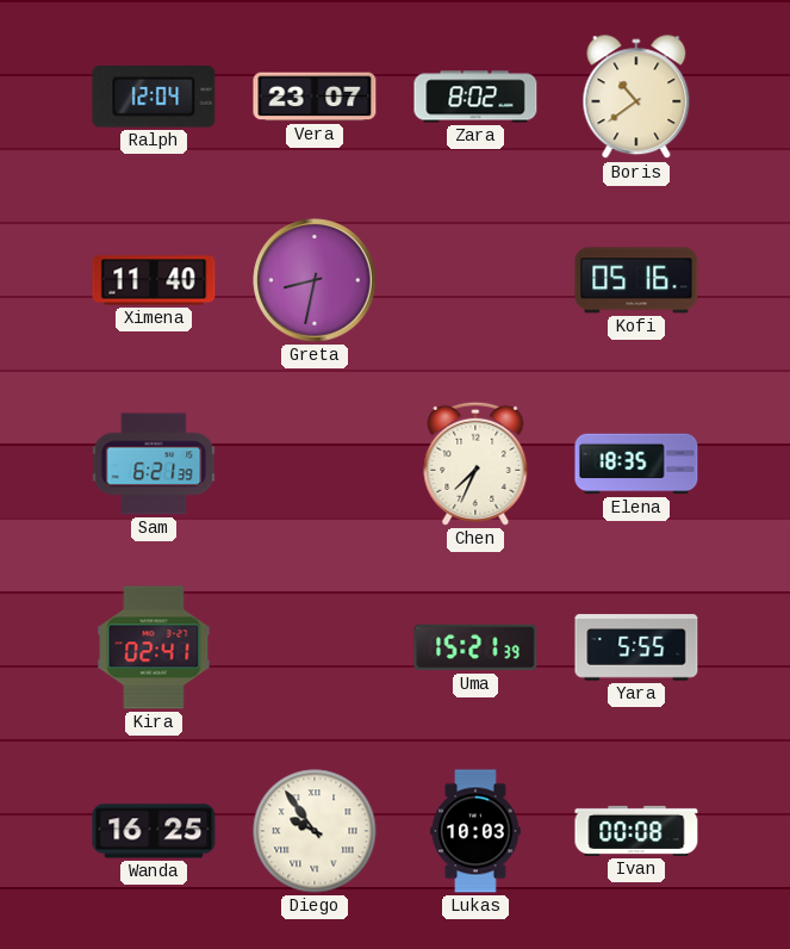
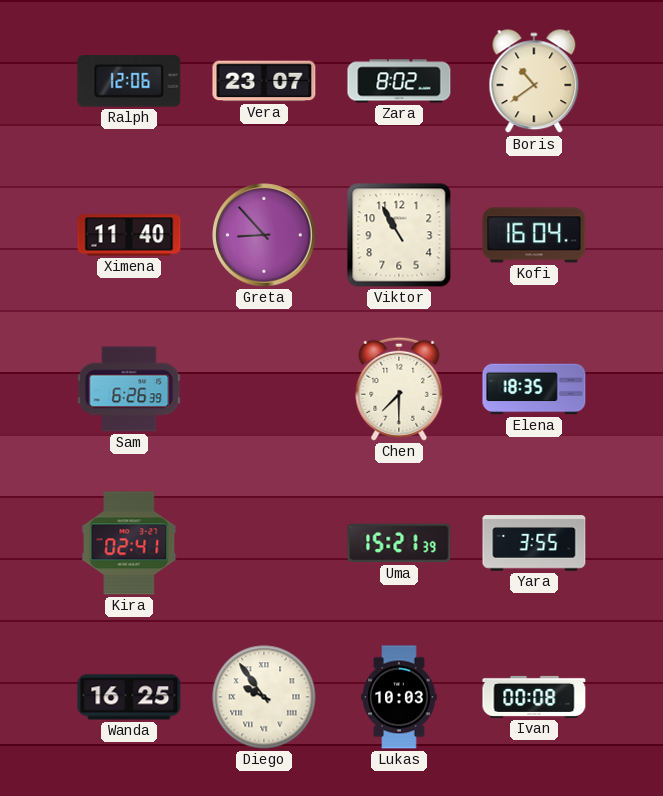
Ralph: 12:04 -> 12:06
Greta: 8:32 -> 8:53
Viktor: none -> 10:55
Kofi: 05:16 -> 16:04
Sam: 6:21 -> 6:26
Chen: 7:34 -> 7:30
Yara: 5:55 -> 3:55
